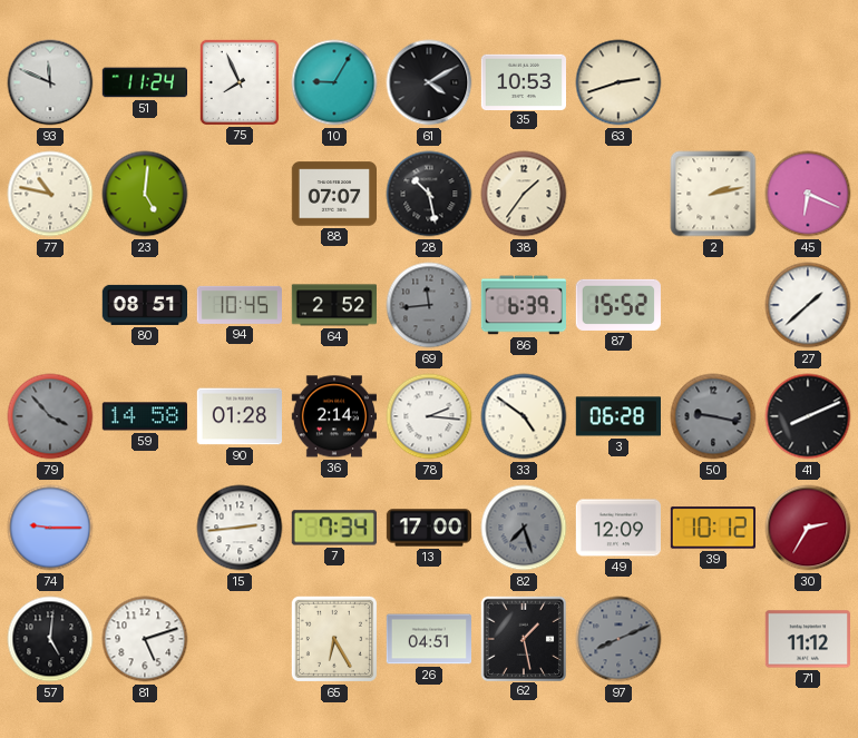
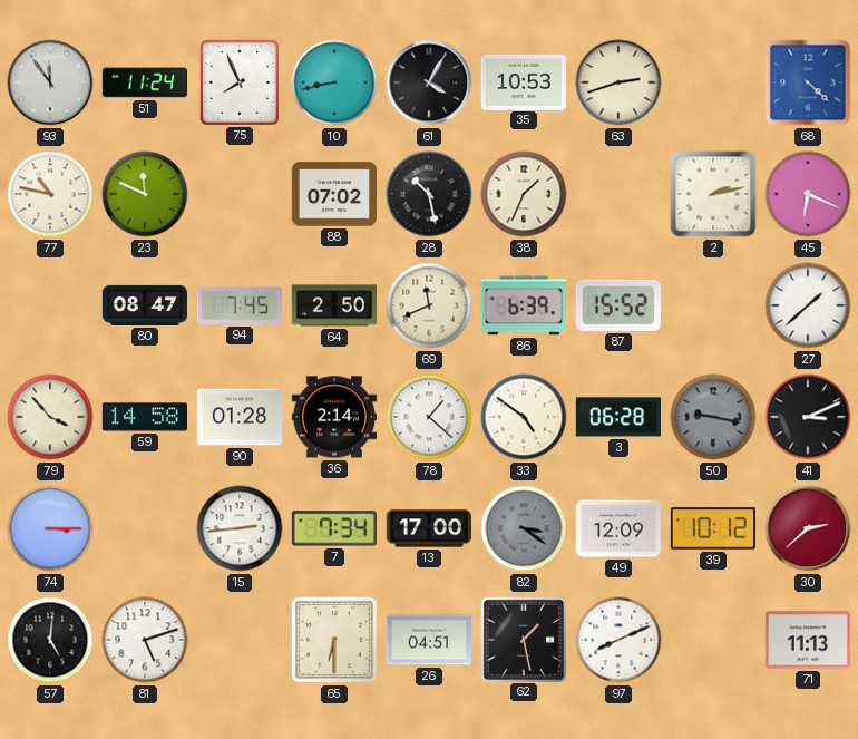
93: 11:49 -> 11:54
10: 9:05 -> 8:43
61: 4:10 -> 4:05
68: none -> 4:22
23: 5:01 -> 11:49
88: 07:07 -> 07:02
38: 1:36 -> 1:34
80: 08:51 -> 08:47
94: 10:45 -> 7:45
64: 2:52 -> 2:50
69: 11:44 -> 11:41
69 dial: grey -> cream
79 dial: grey -> cream
78: 2:16 -> 1:22
41: 8:11 -> 3:11
74: 9:15 -> 3:15
82: 7:27 -> 3:21
30: 2:35 -> 2:38
65: 6:25 -> 6:30
97 dial: grey -> white
71: 11:12 -> 11:13
